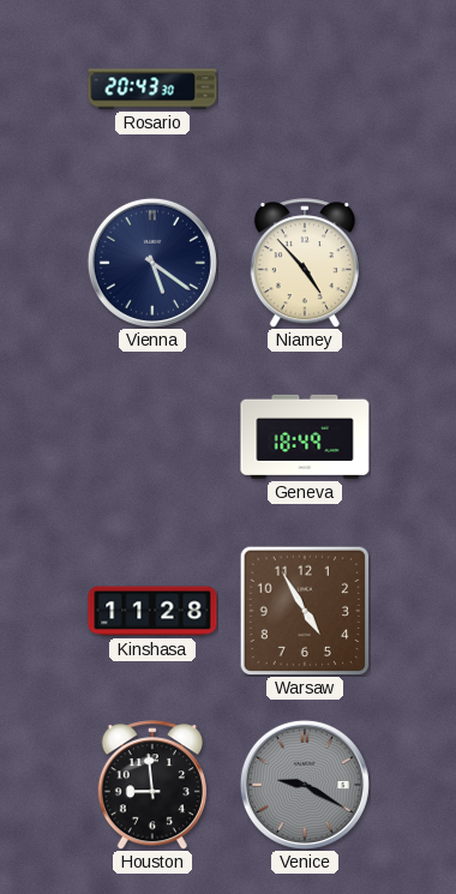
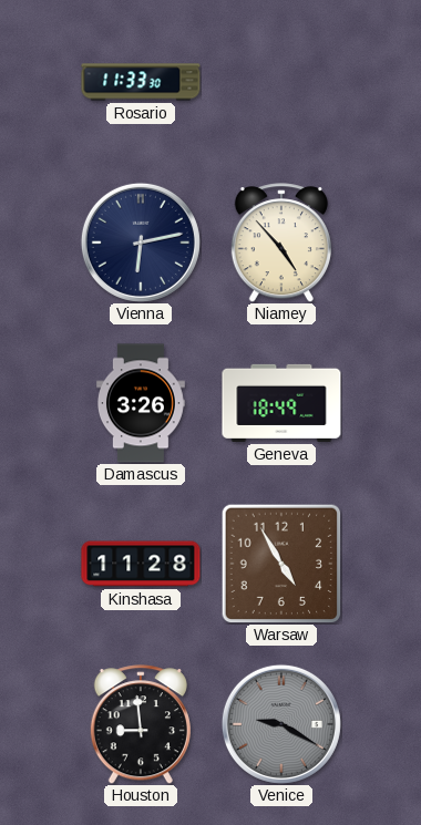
Rosario: 20:43 -> 11:33
Vienna: 5:21 -> 6:13
Damascus: none -> 3:26
